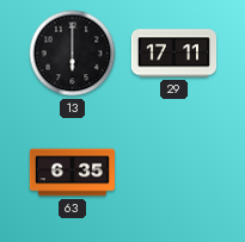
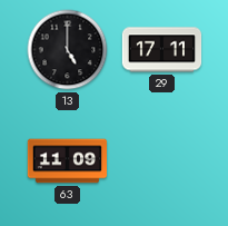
13: 6:00 -> 5:00
63: 6:35 -> 11:09
